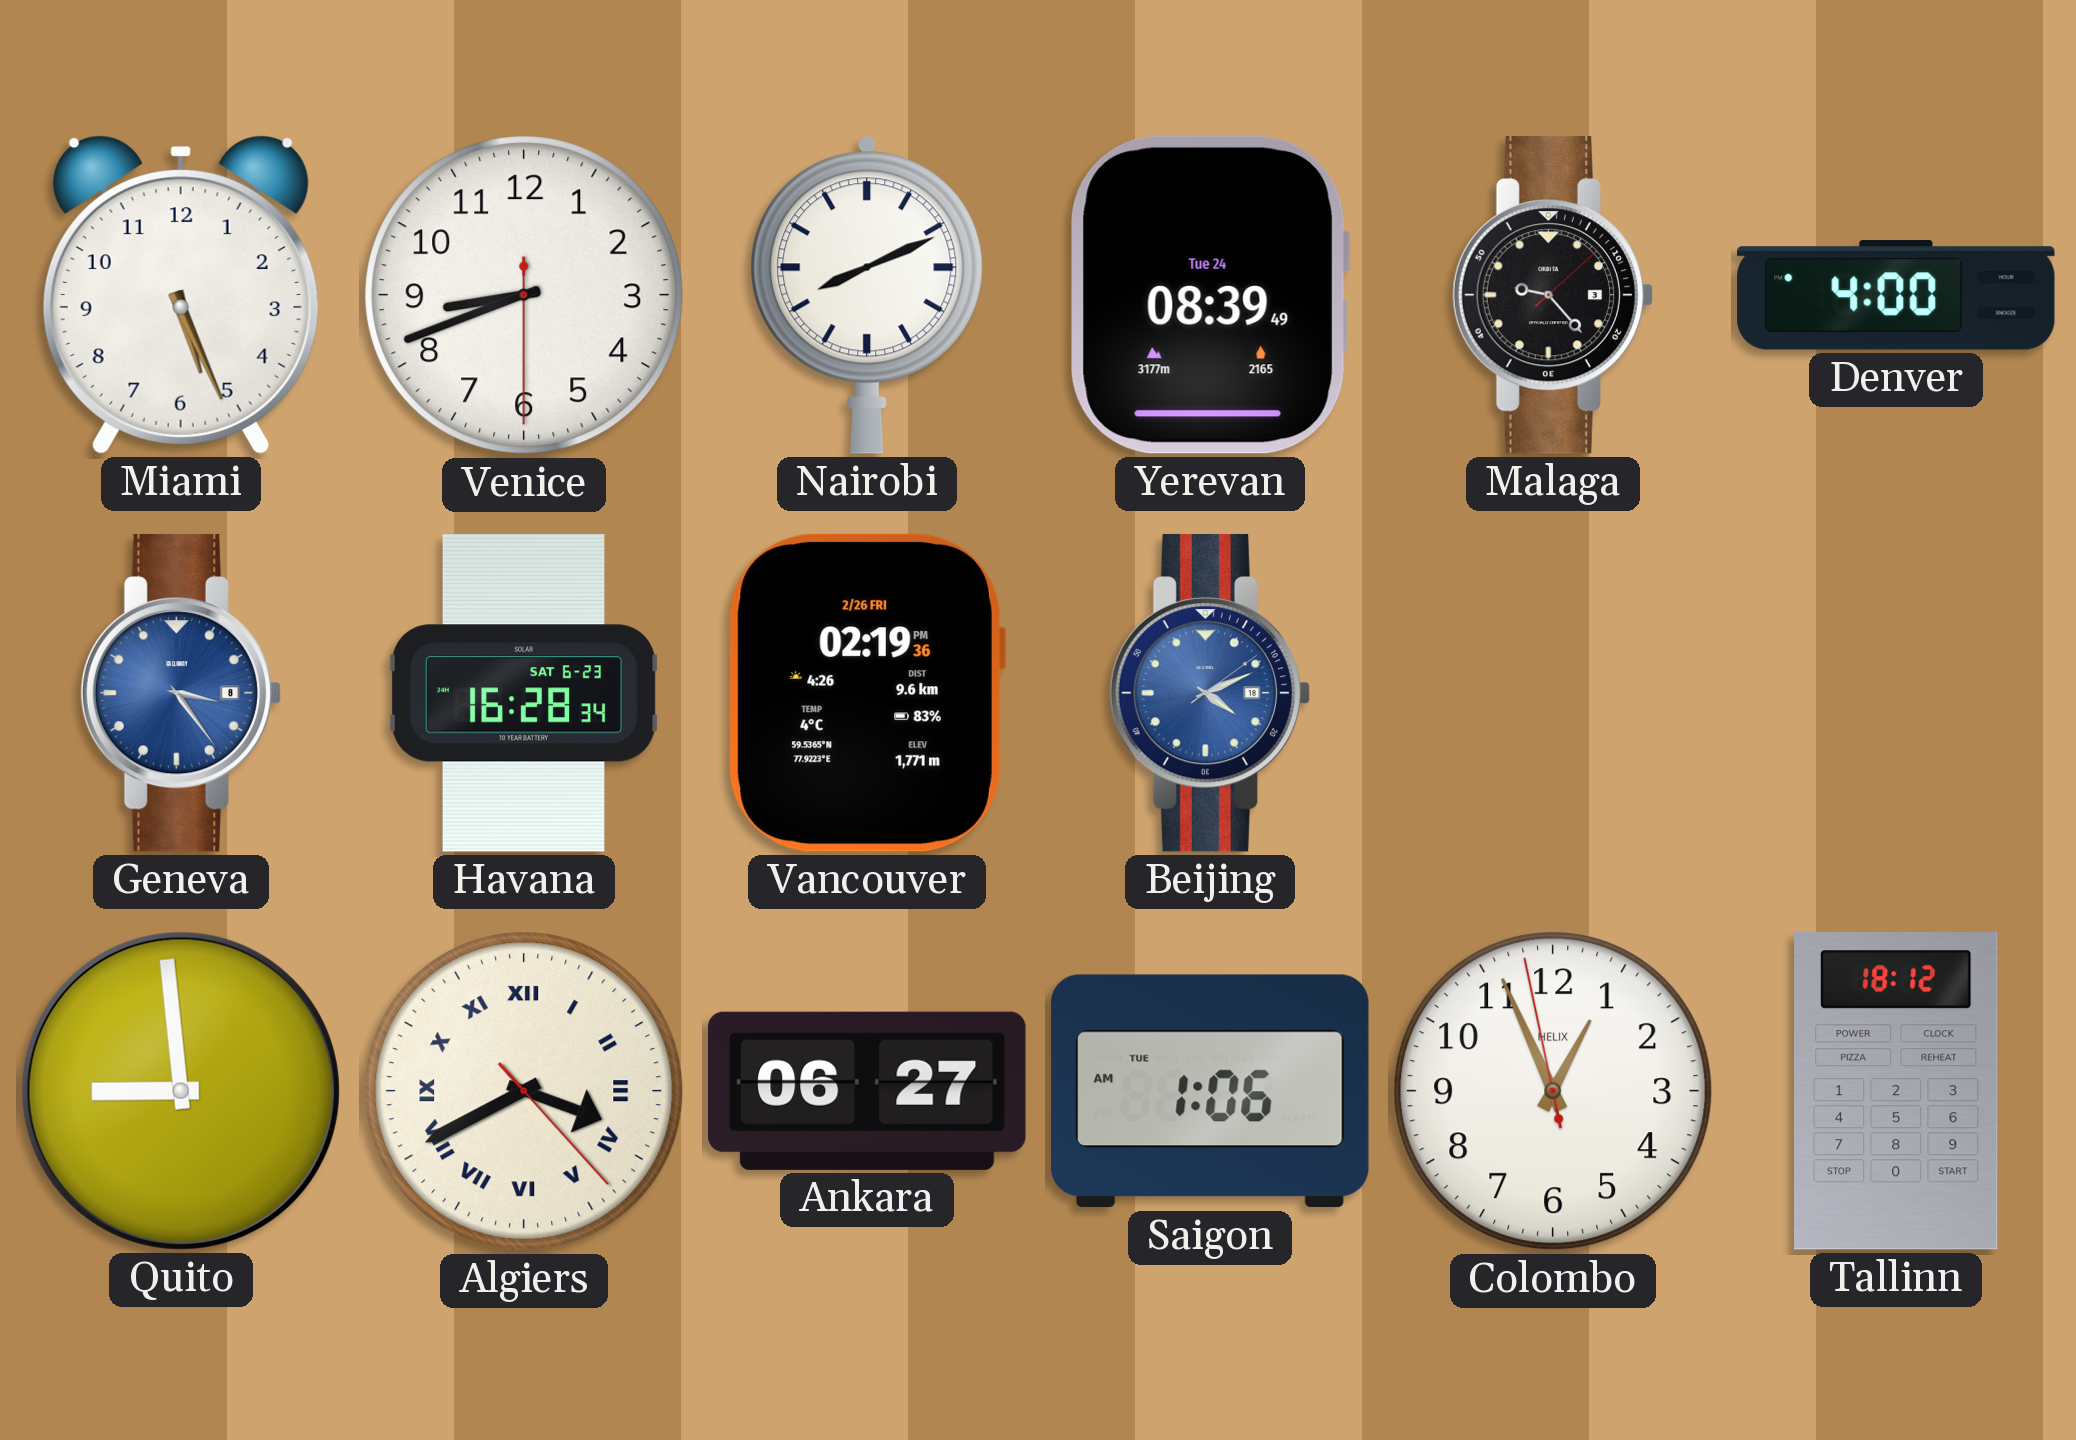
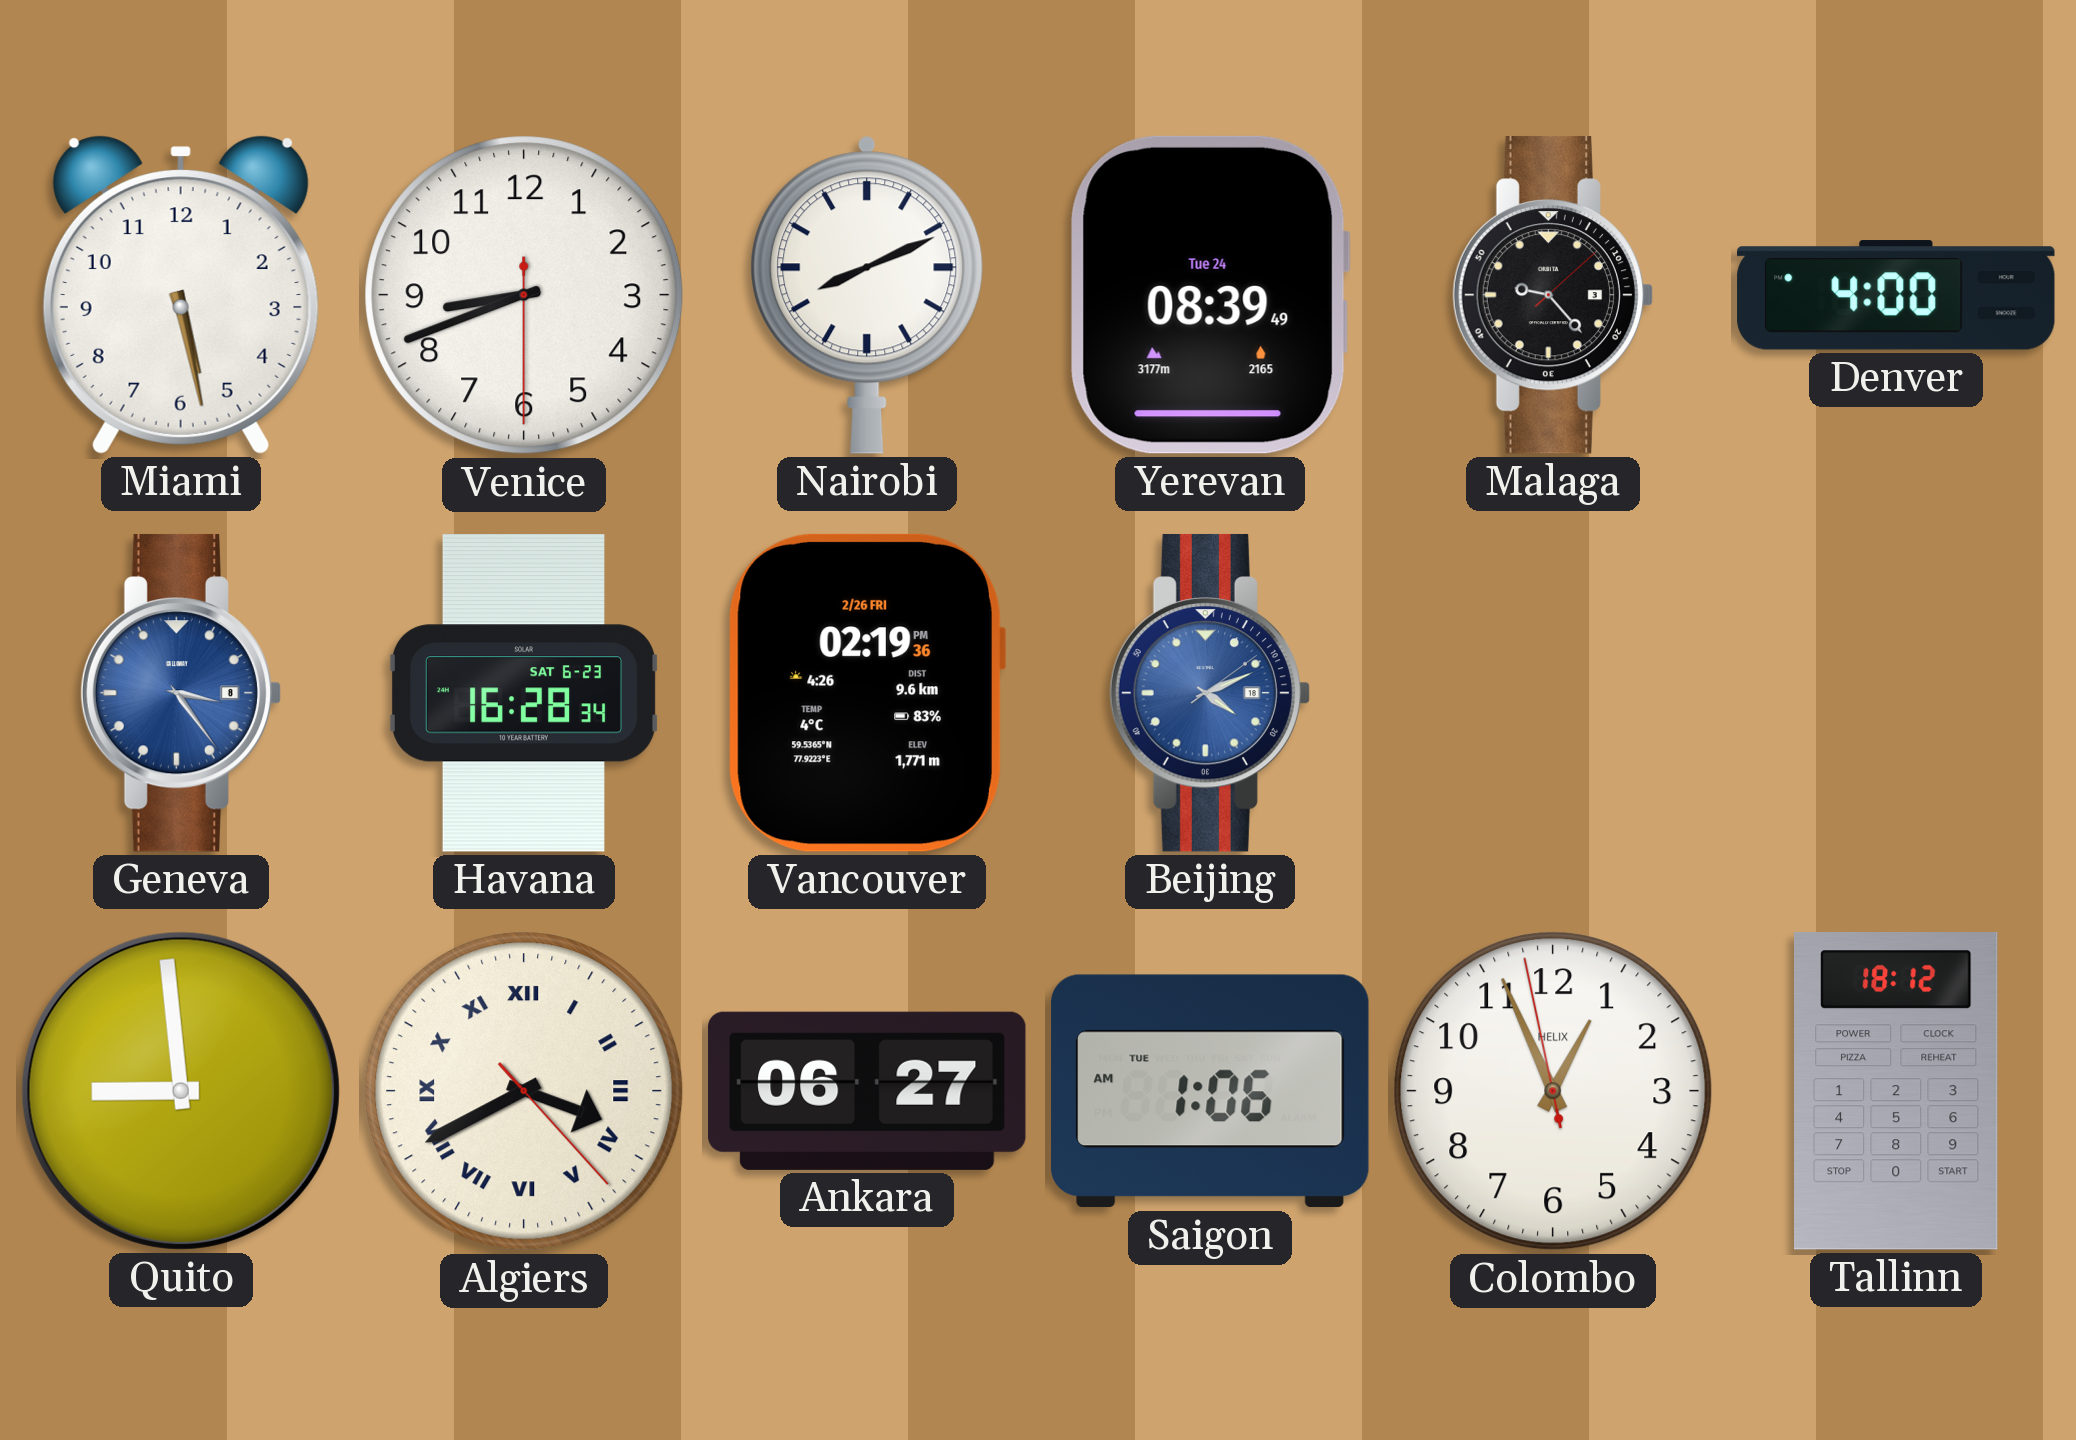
Miami: 5:26 -> 5:28
